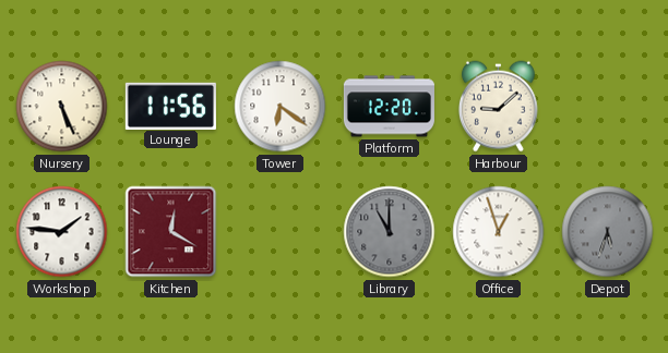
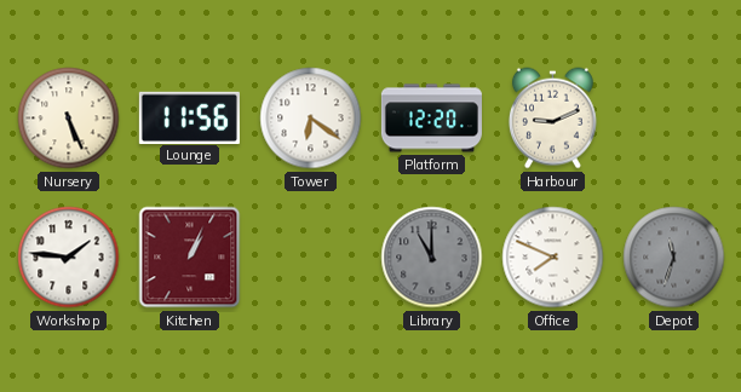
Harbour: 9:08 -> 9:11
Kitchen: 12:20 -> 1:04
Office: 12:57 -> 7:49
Depot: 5:33 -> 11:33
